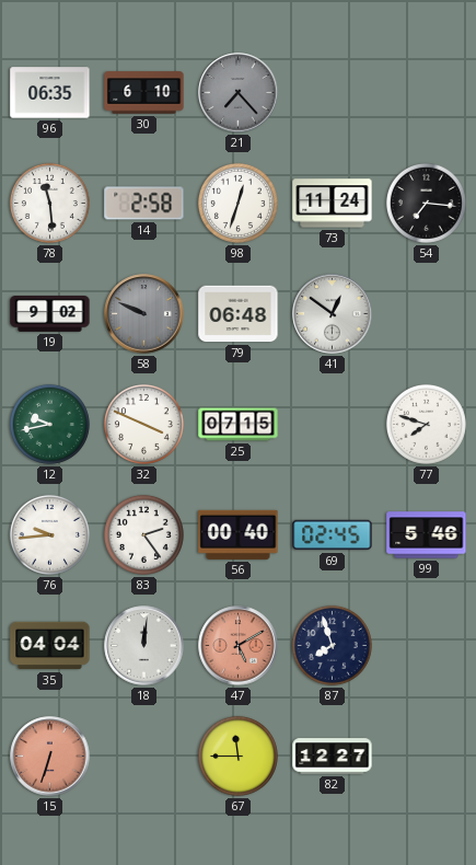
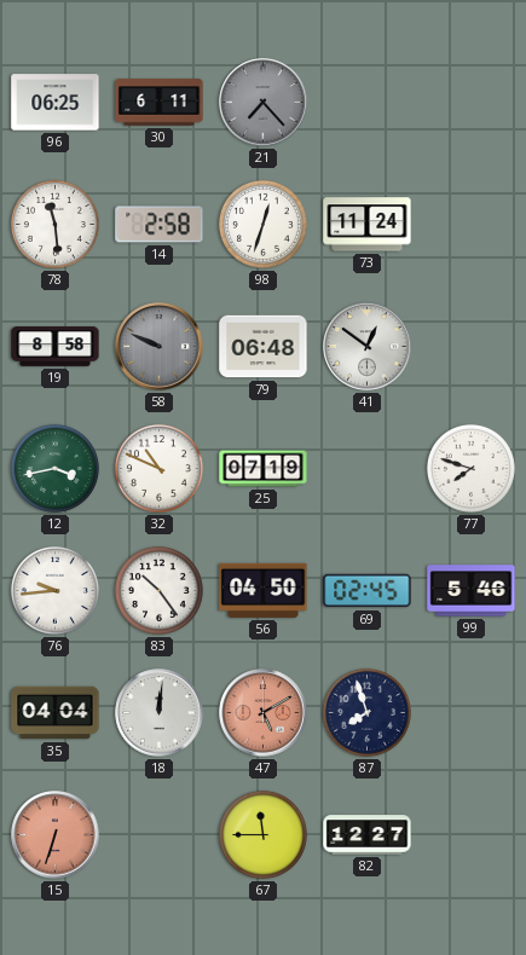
96: 06:35 -> 06:25
30: 6:10 -> 6:11
54: 7:16 -> none
19: 9:02 -> 8:58
12: 9:43 -> 3:43
32: 3:49 -> 10:49
25: 07:15 -> 07:19
83: 2:24 -> 10:24
56: 00:40 -> 04:50
